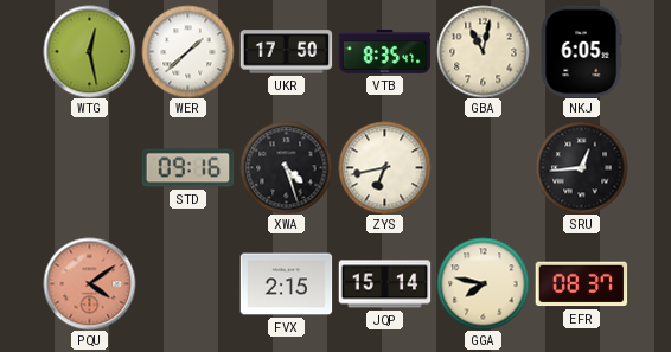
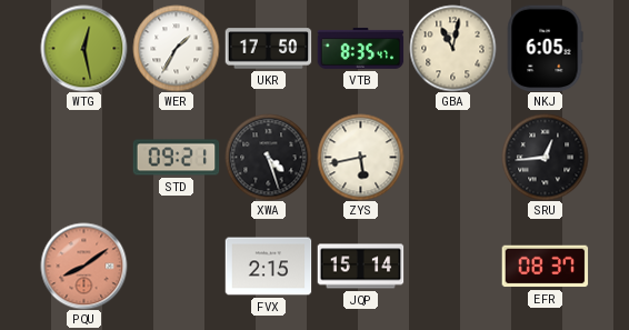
WER: 1:38 -> 1:35
STD: 09:16 -> 09:21
ZYS: 6:43 -> 5:43
PQU: 4:09 -> 8:09
GGA: 7:47 -> none
